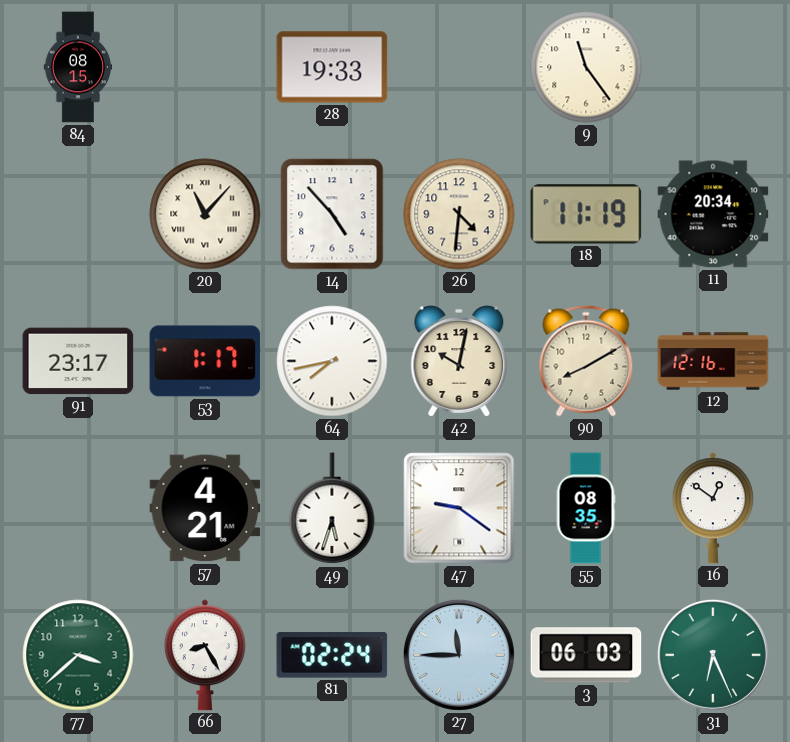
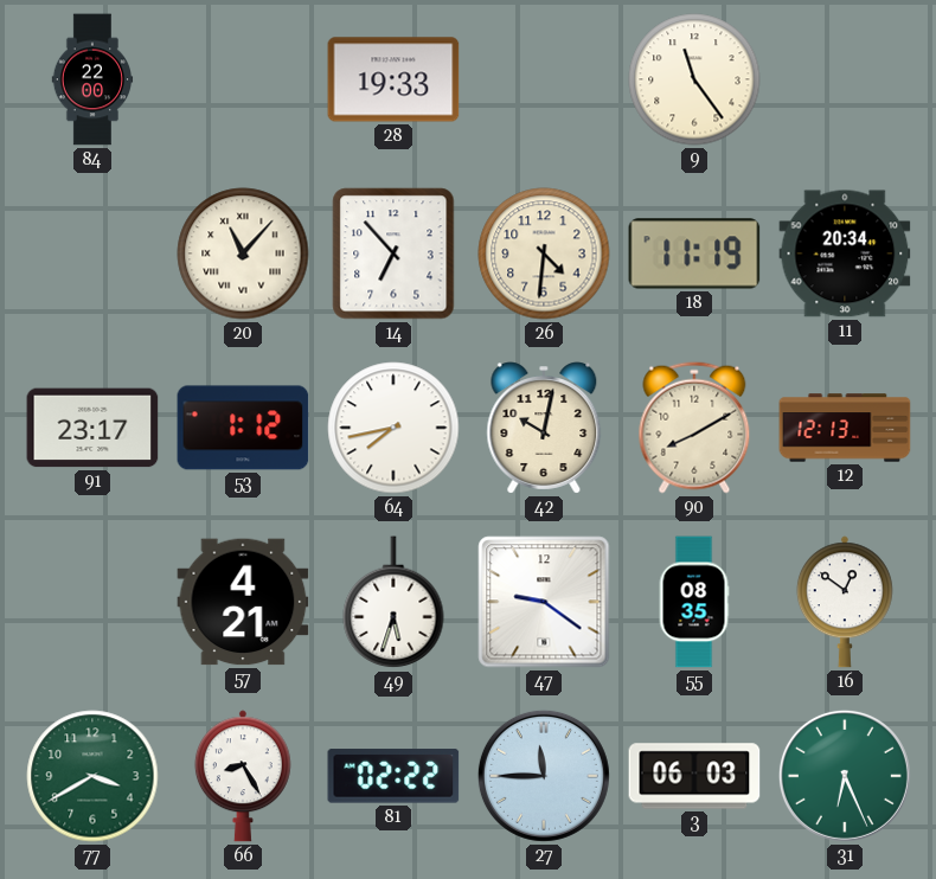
84: 08:15 -> 22:00
14: 4:53 -> 6:53
53: 1:17 -> 1:12
12: 12:16 -> 12:13
77: 3:38 -> 3:40
81: 02:24 -> 02:22
